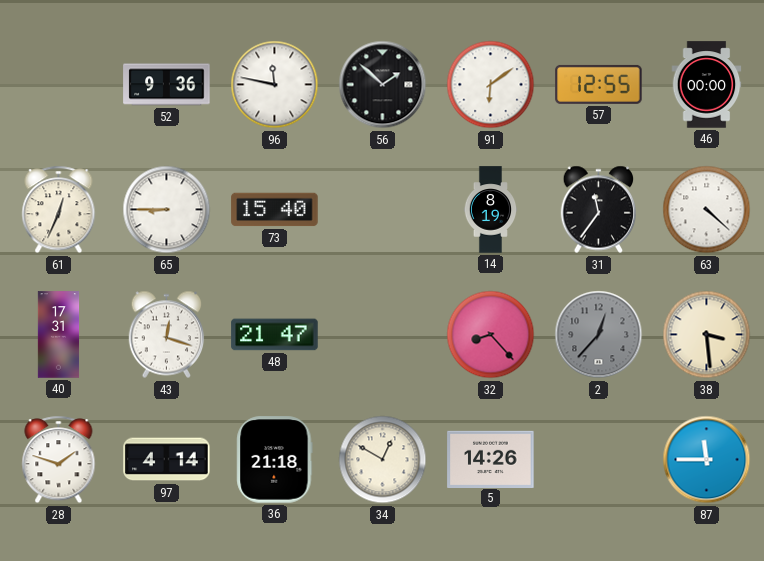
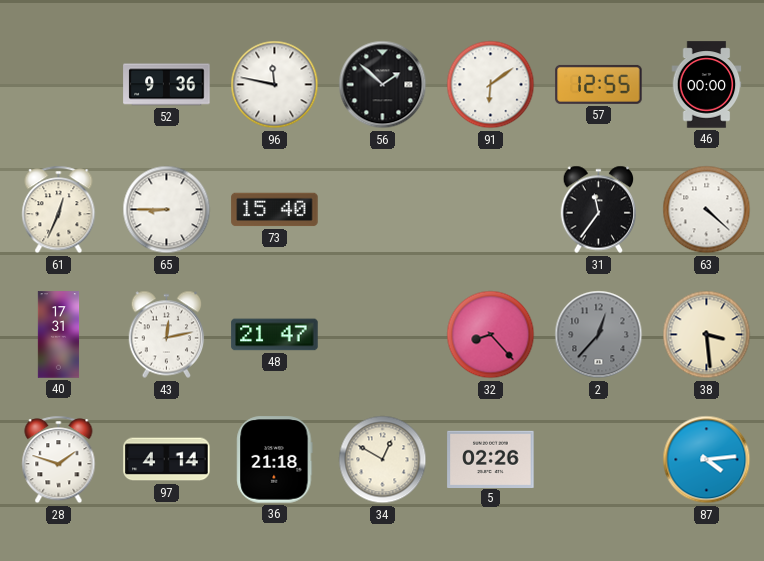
14: 8:19 -> none
43: 12:18 -> 12:13
5: 14:26 -> 02:26
87: 11:45 -> 4:14
